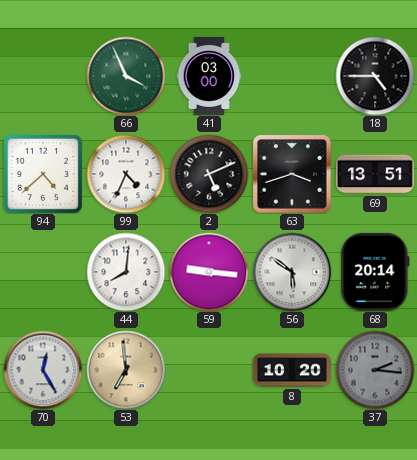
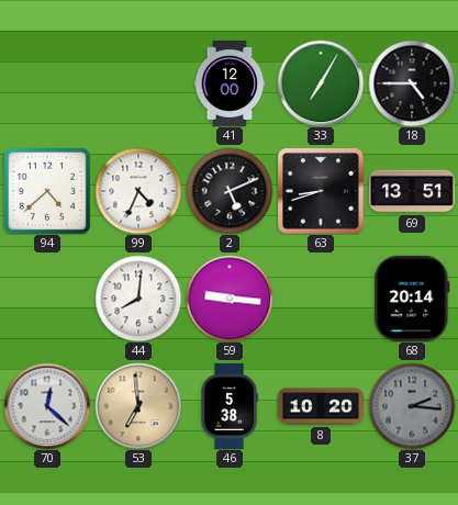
66: 3:56 -> none
41: 03:00 -> 12:00
33: none -> 7:05
63: 3:42 -> 8:42
56: 5:51 -> none
70: 12:25 -> 12:22
46: none -> 5:38
